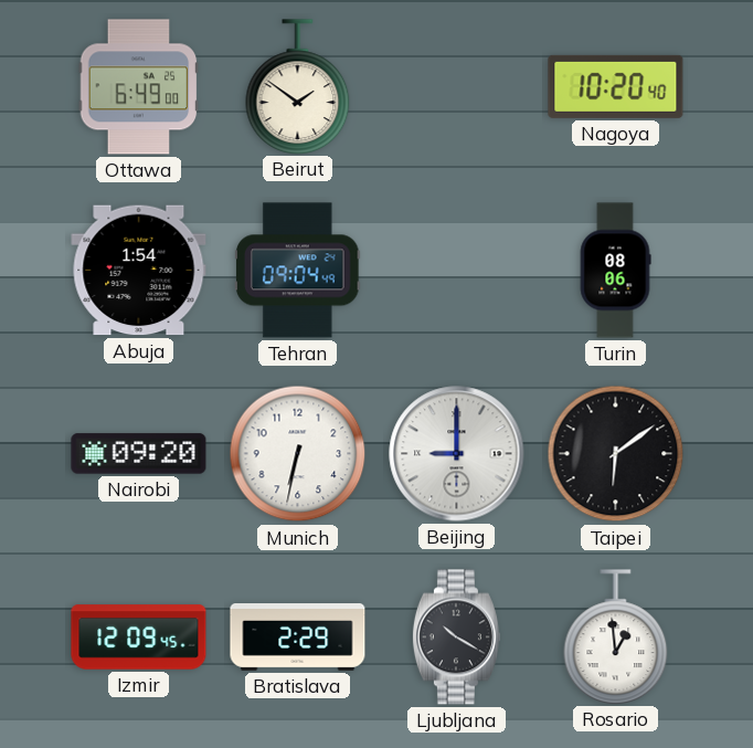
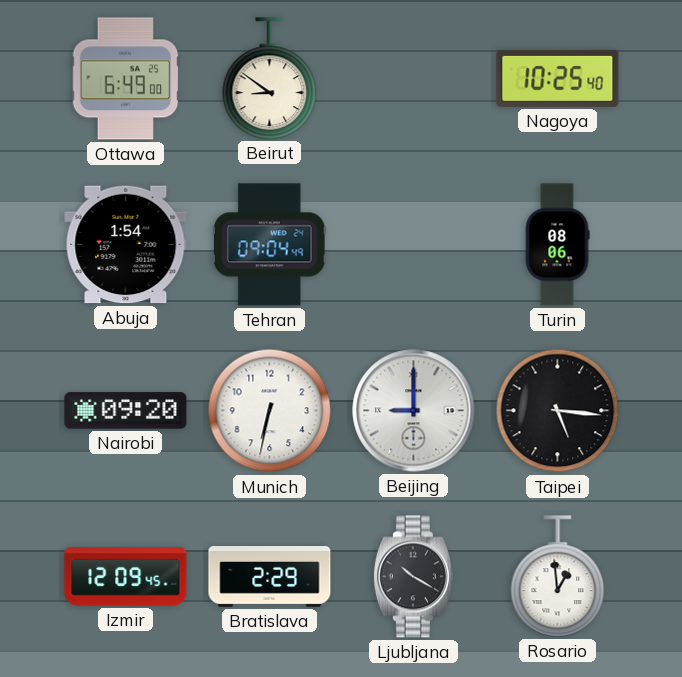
Beirut: 1:51 -> 8:51
Nagoya: 10:20 -> 10:25
Taipei: 6:09 -> 5:16
